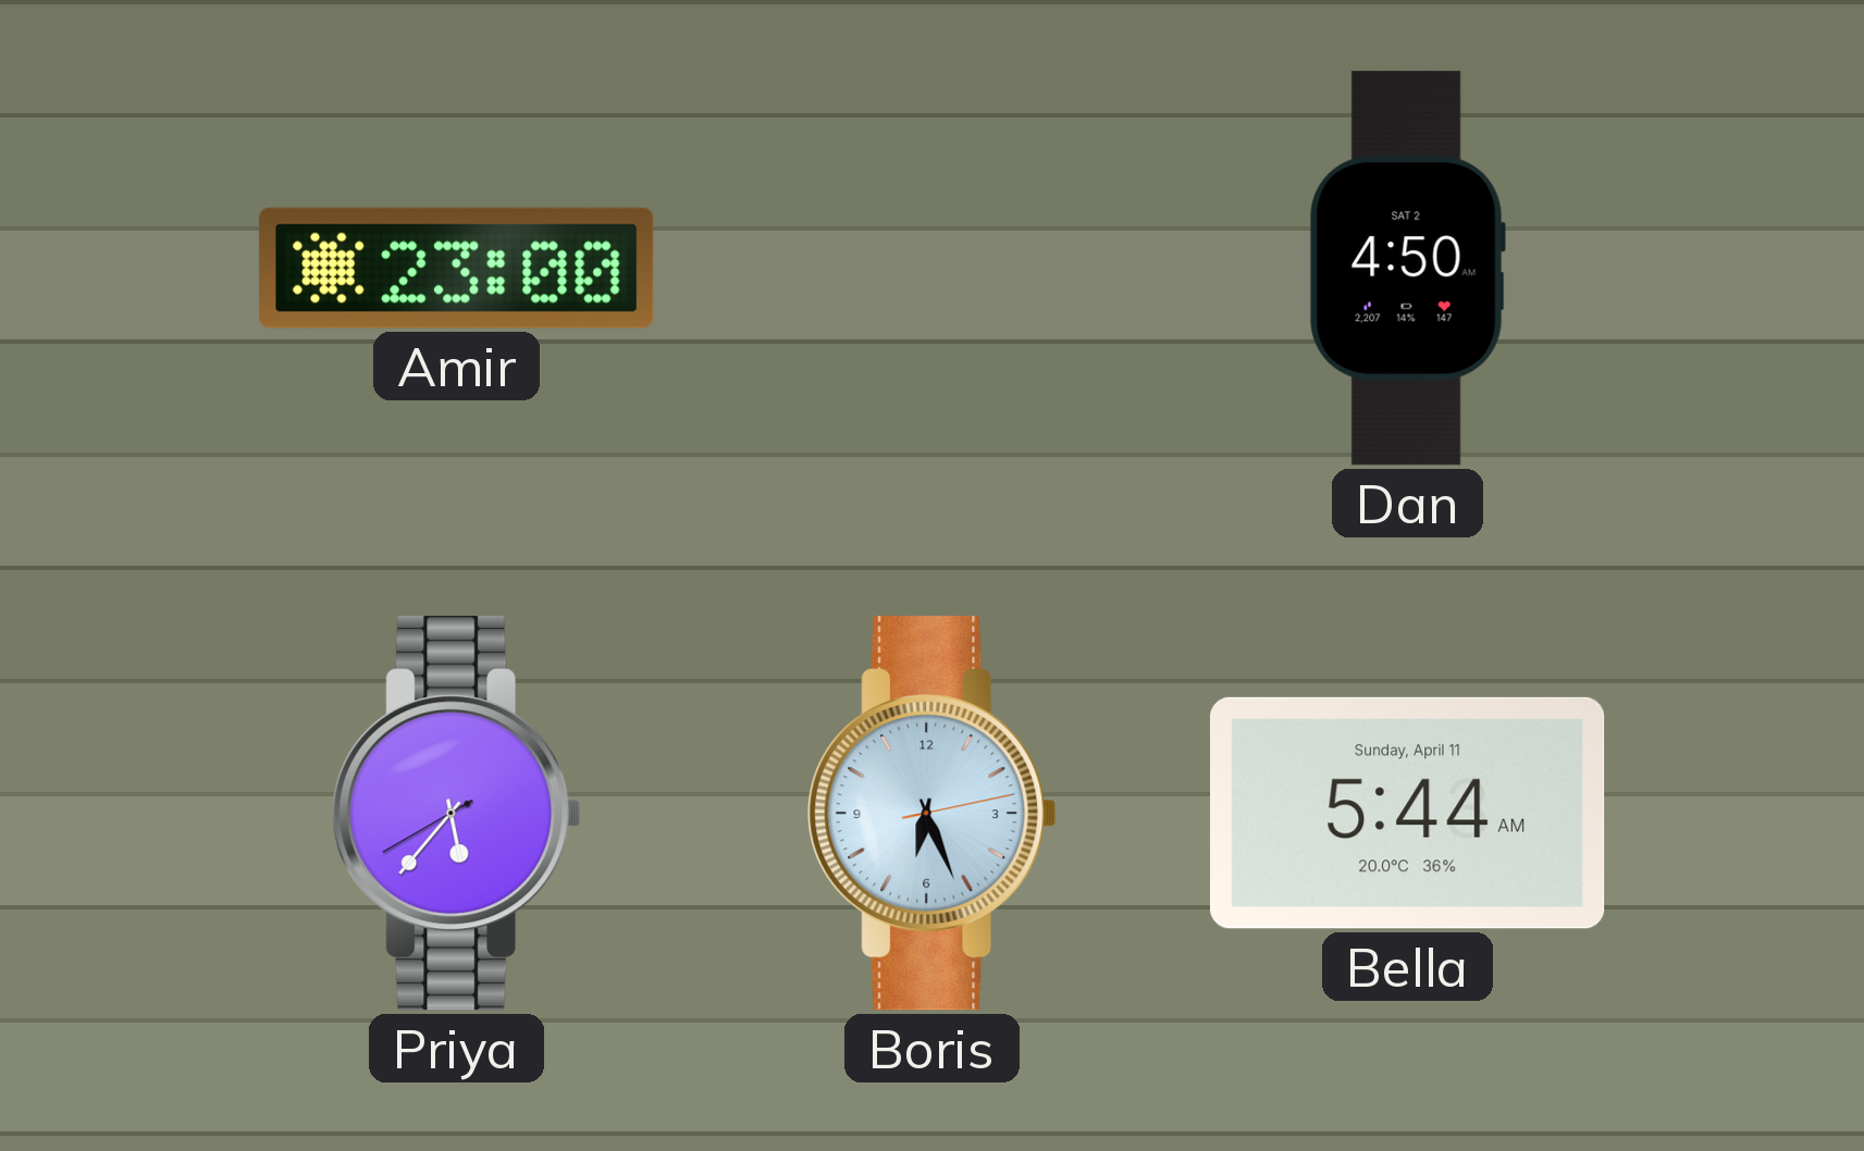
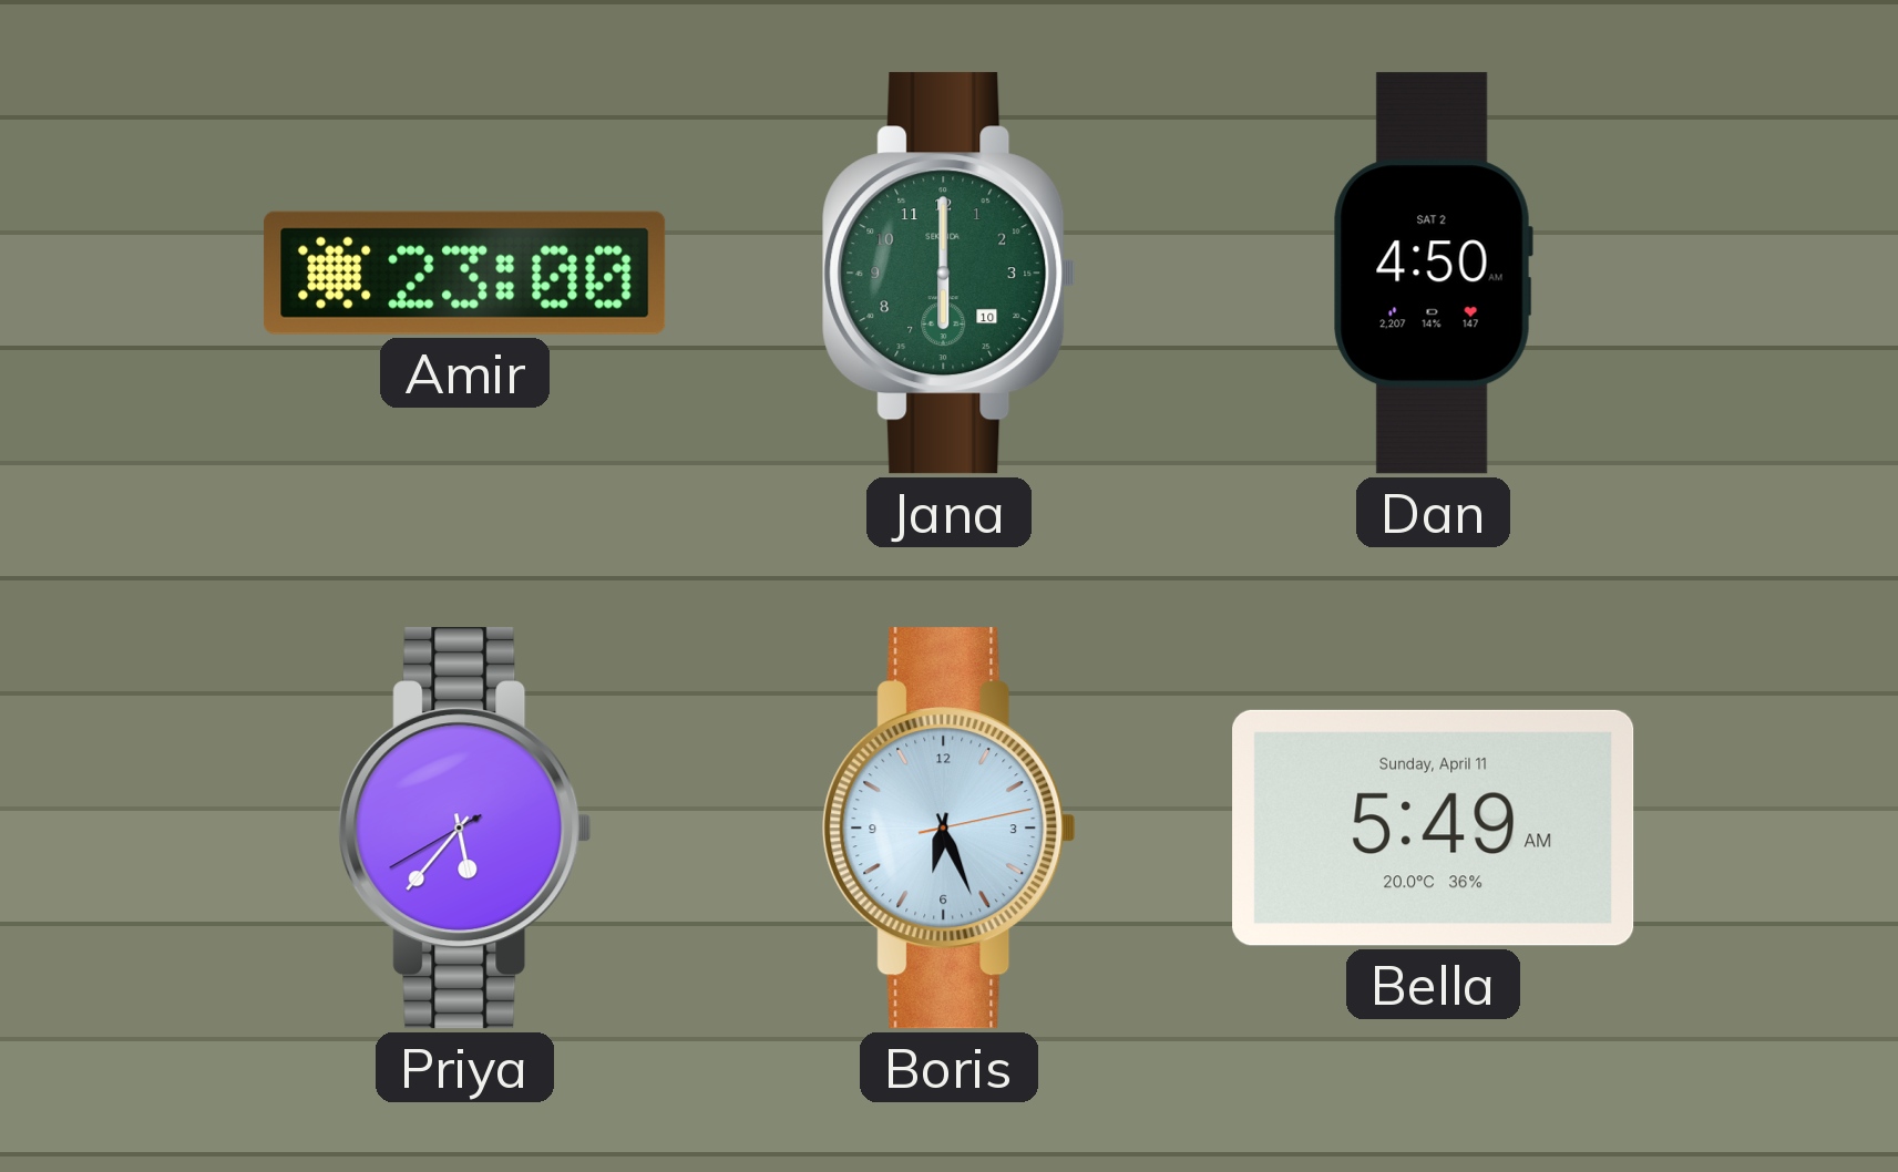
Jana: none -> 6:00
Bella: 5:44 -> 5:49
